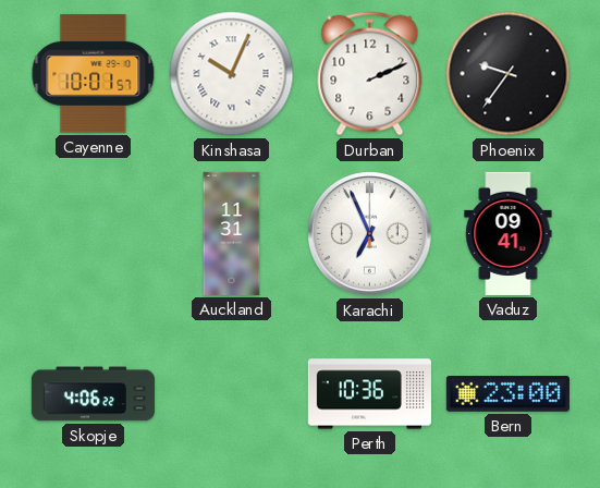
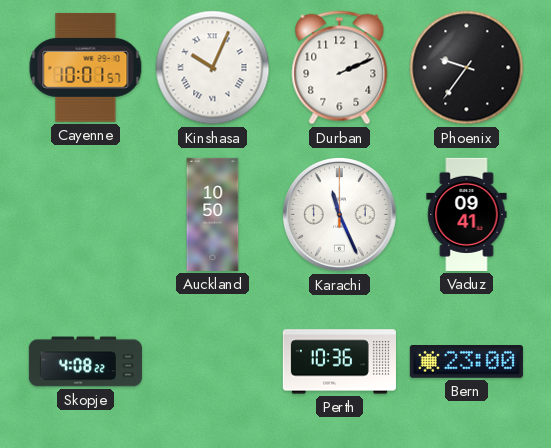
Auckland: 11:31 -> 10:50
Karachi: 6:56 -> 11:26
Skopje: 4:06 -> 4:08
